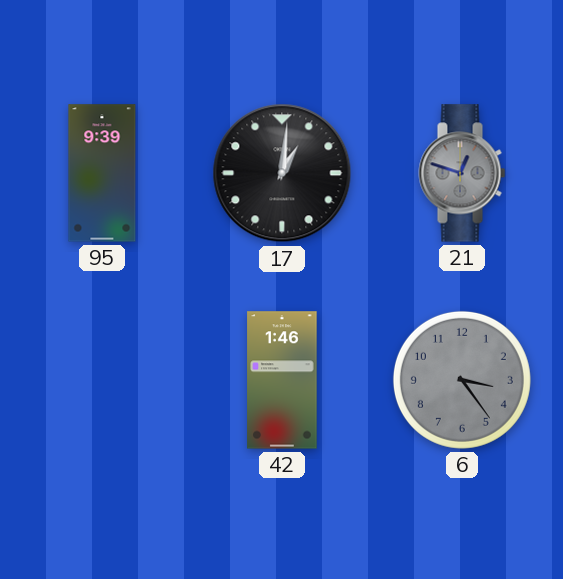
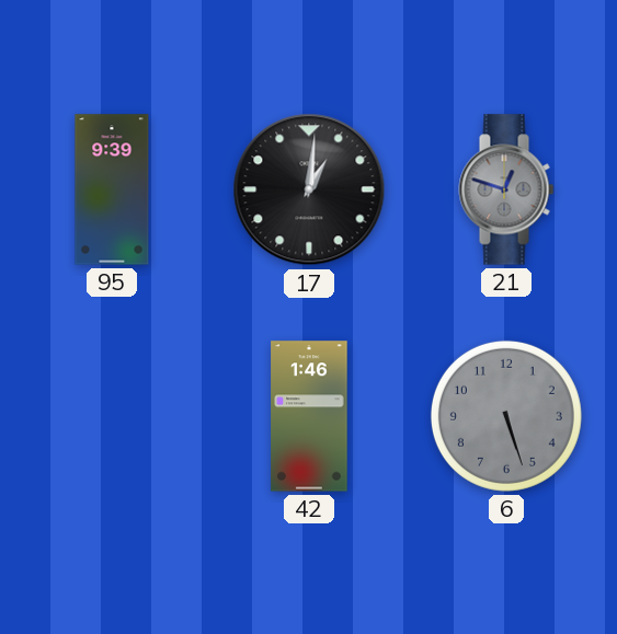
6: 3:24 -> 5:27
